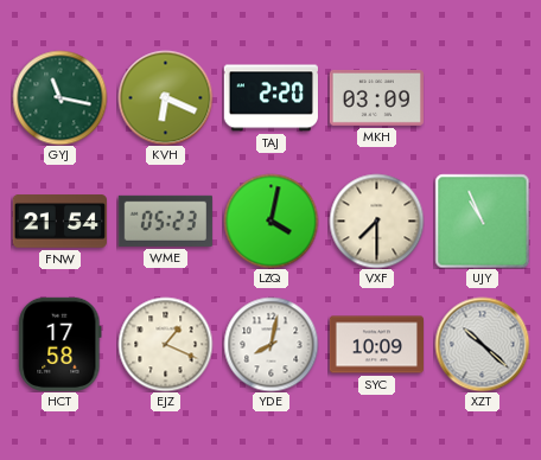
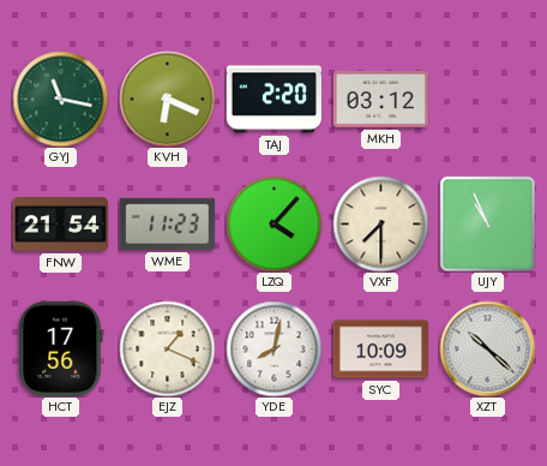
MKH: 03:09 -> 03:12
WME: 05:23 -> 11:23
LZQ: 4:02 -> 4:07
HCT: 17:58 -> 17:56
